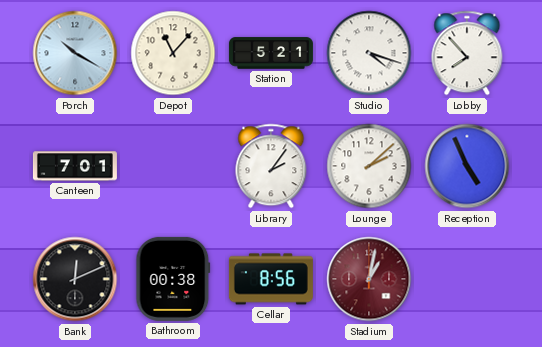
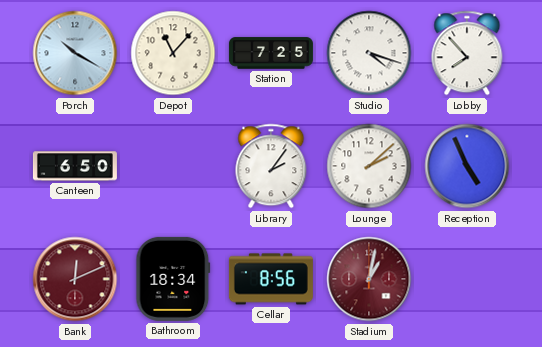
Station: 5:21 -> 7:25
Canteen: 7:01 -> 6:50
Bank dial: black -> burgundy
Bathroom: 00:38 -> 18:34
